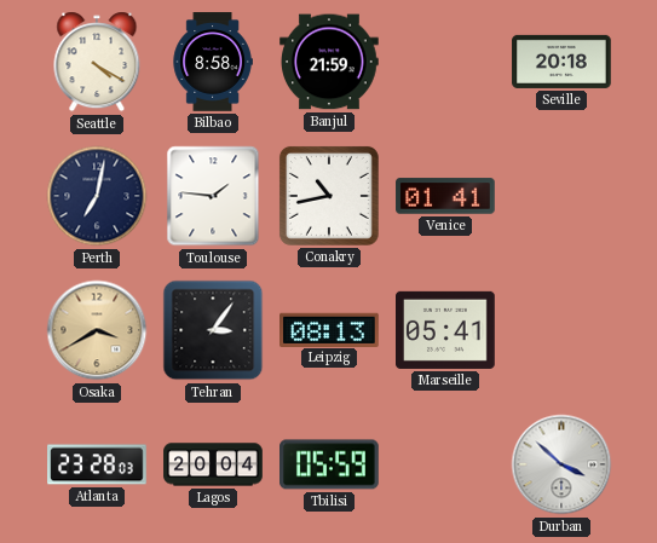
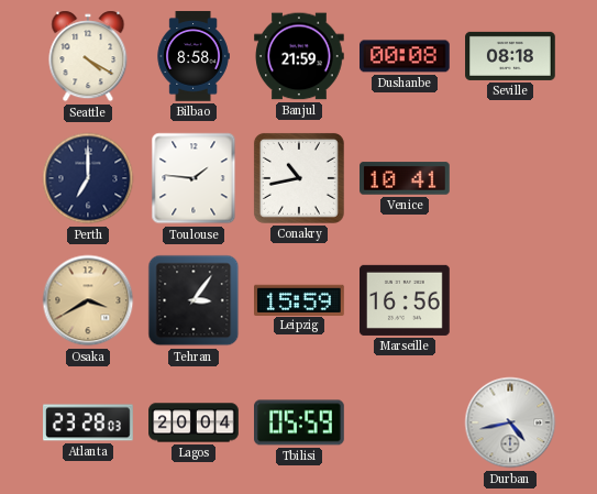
Dushanbe: none -> 00:08
Seville: 20:18 -> 08:18
Perth: 7:02 -> 7:00
Venice: 01:41 -> 10:41
Leipzig: 08:13 -> 15:59
Marseille: 05:41 -> 16:56
Durban: 3:52 -> 4:43
